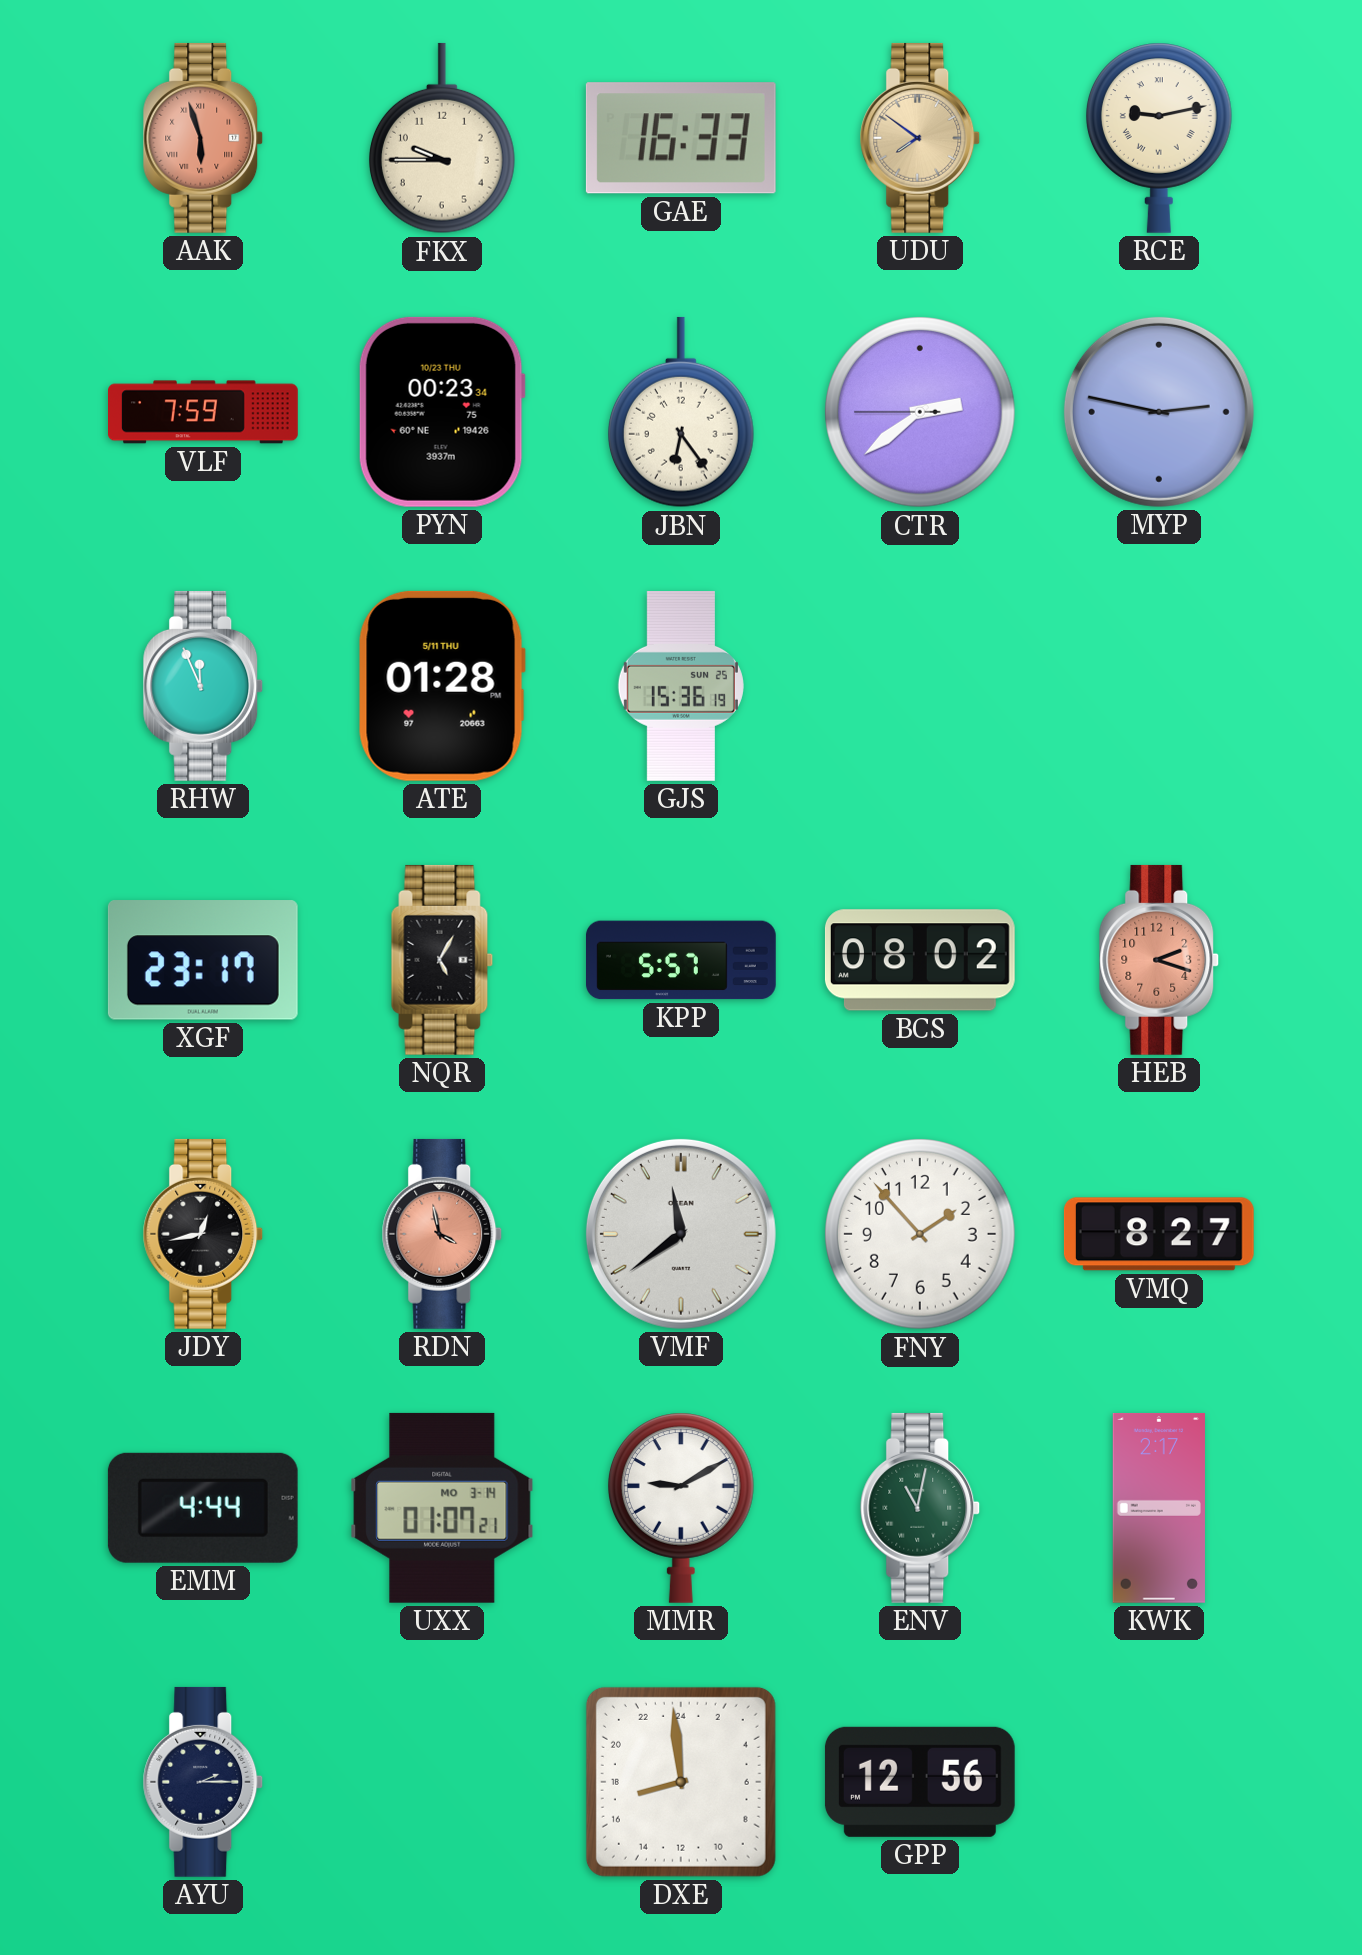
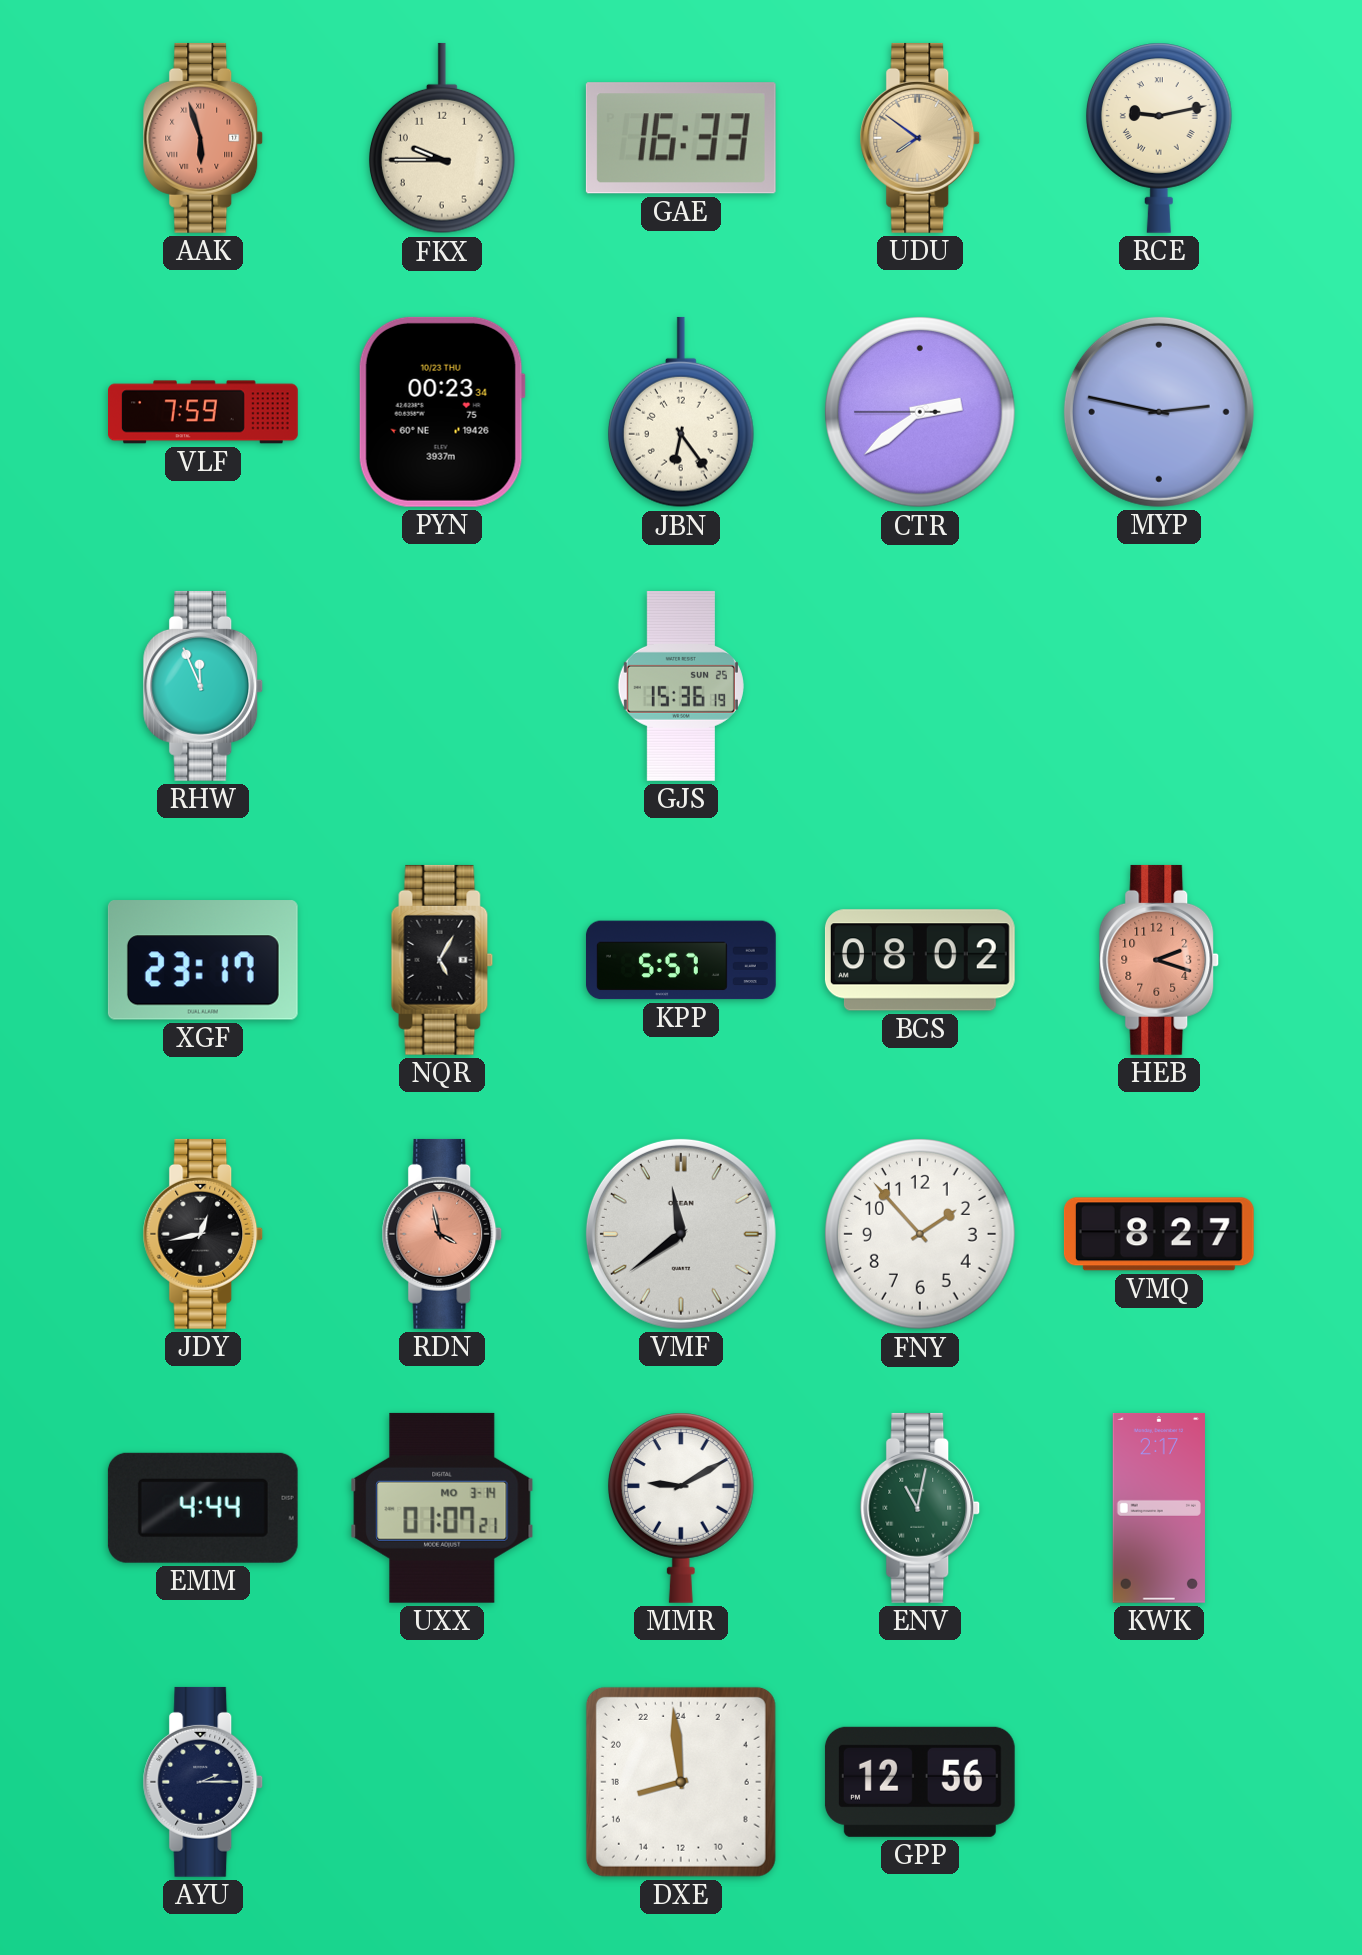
ATE: 01:28 -> none
